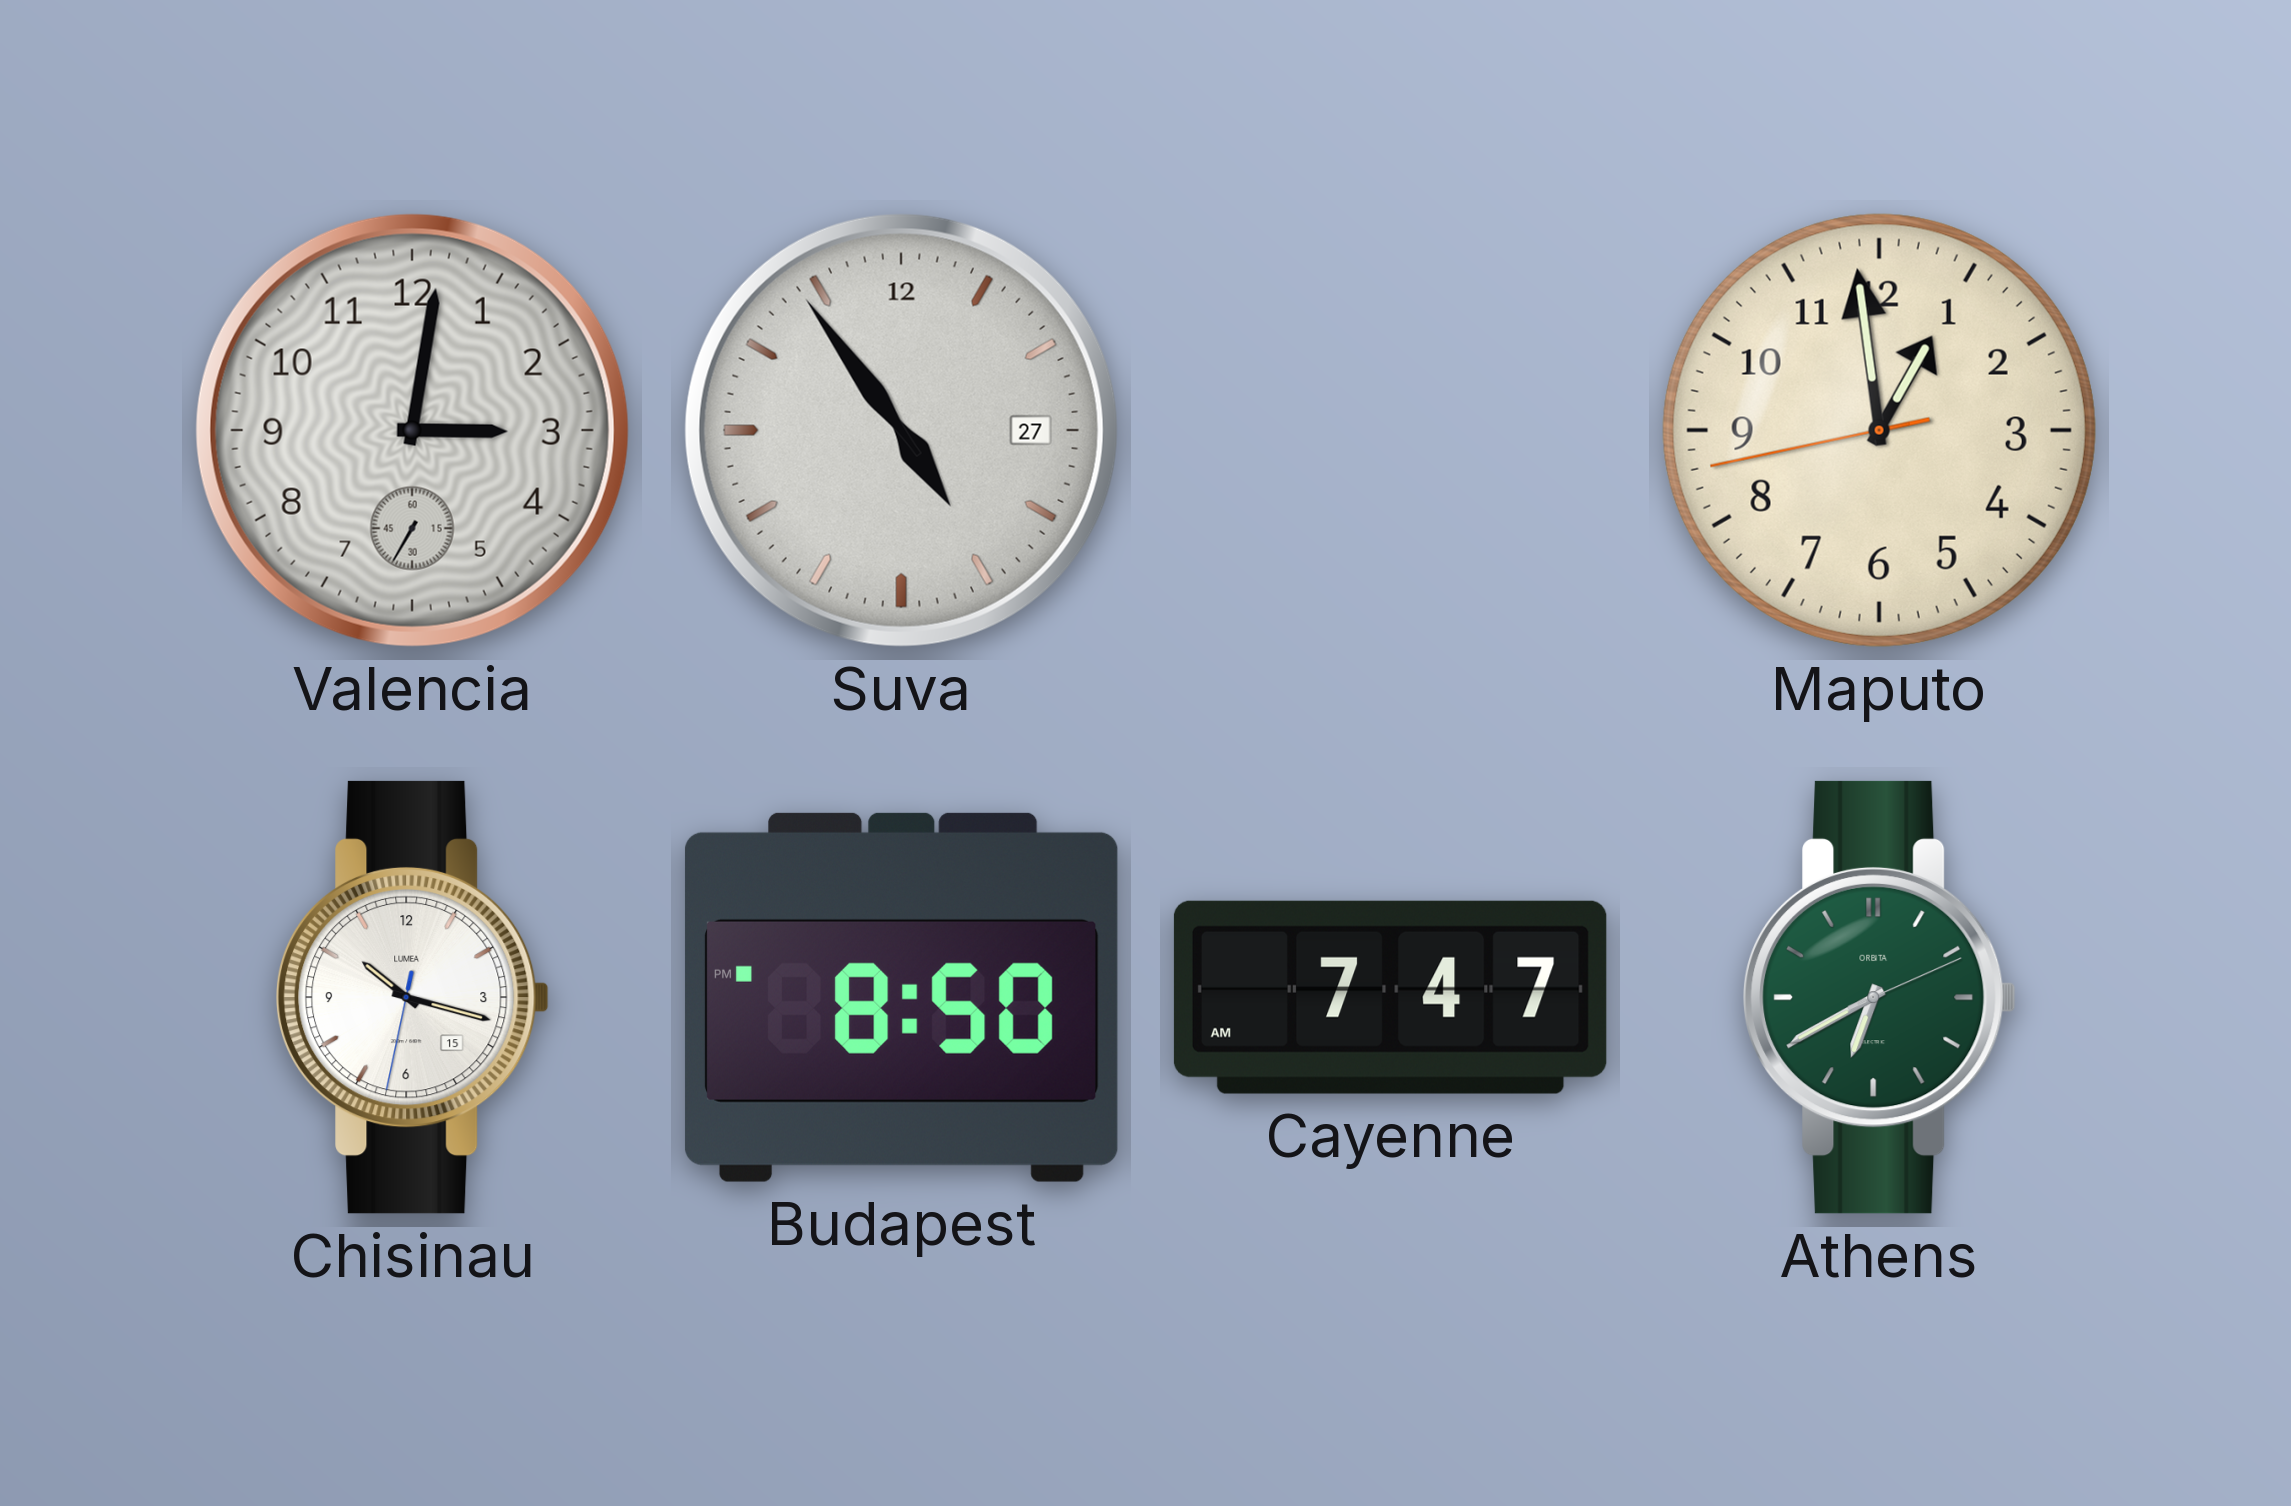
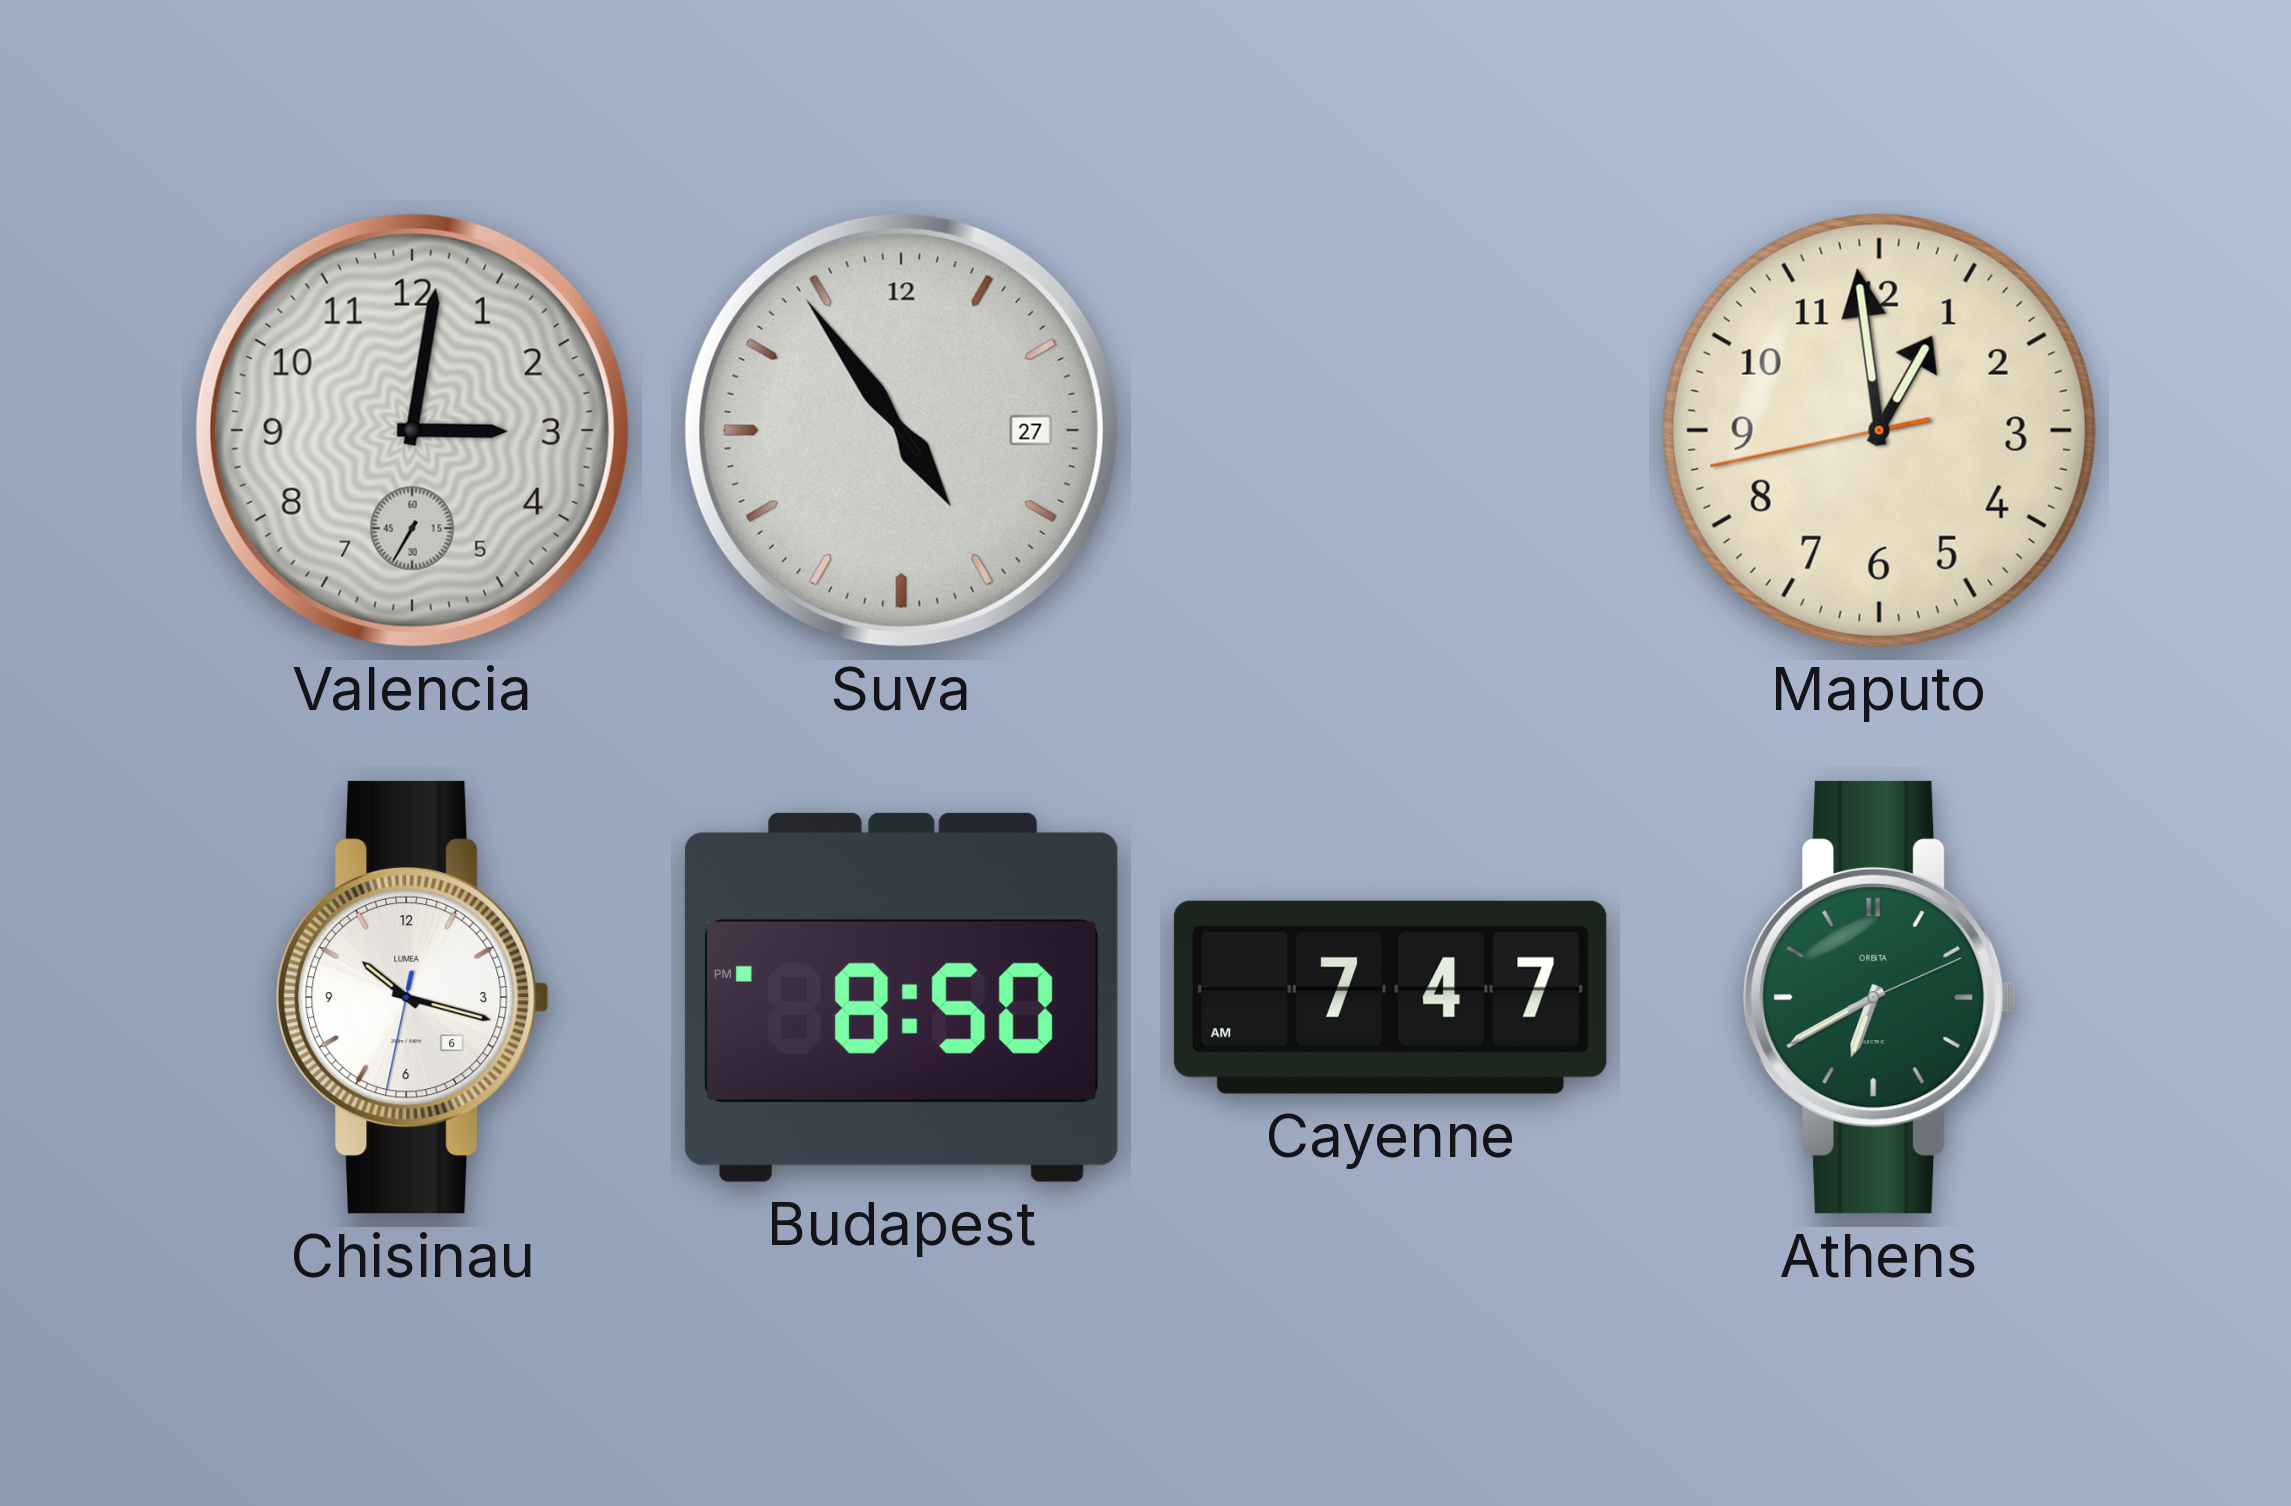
Chisinau date: 15 -> 6
